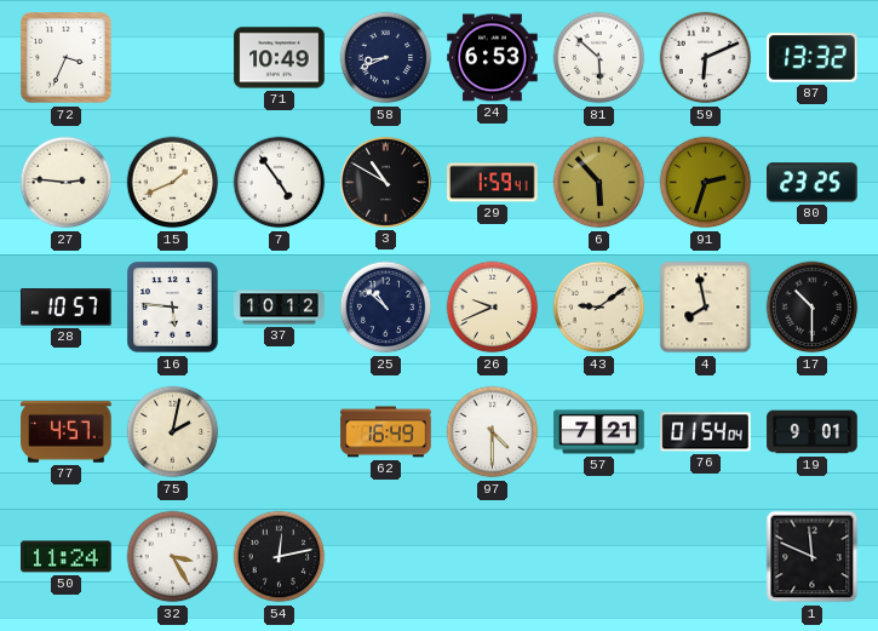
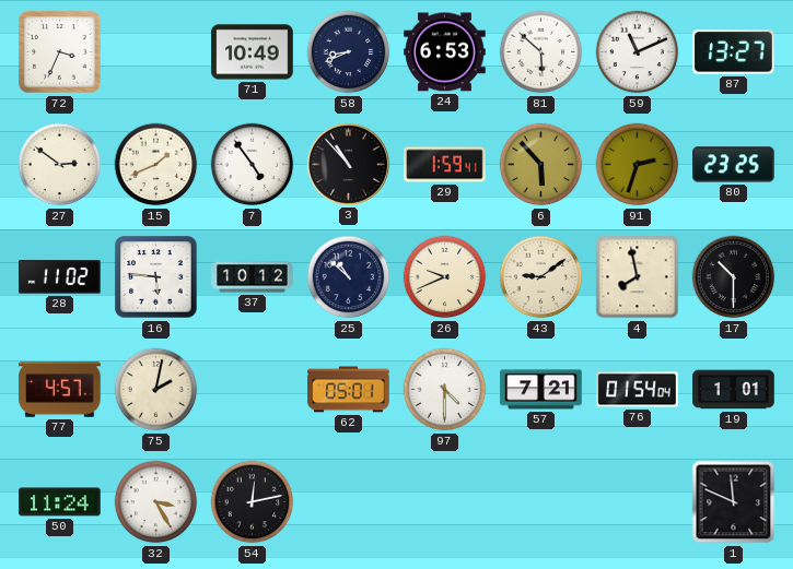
59: 6:11 -> 11:11
87: 13:32 -> 13:27
27: 2:46 -> 2:51
3: 10:50 -> 10:53
28: 10:57 -> 11:02
62: 16:49 -> 05:01
19: 9:01 -> 1:01
